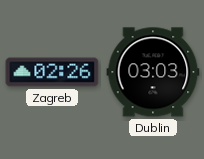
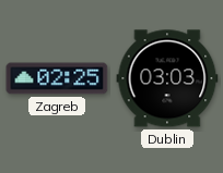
Zagreb: 02:26 -> 02:25
